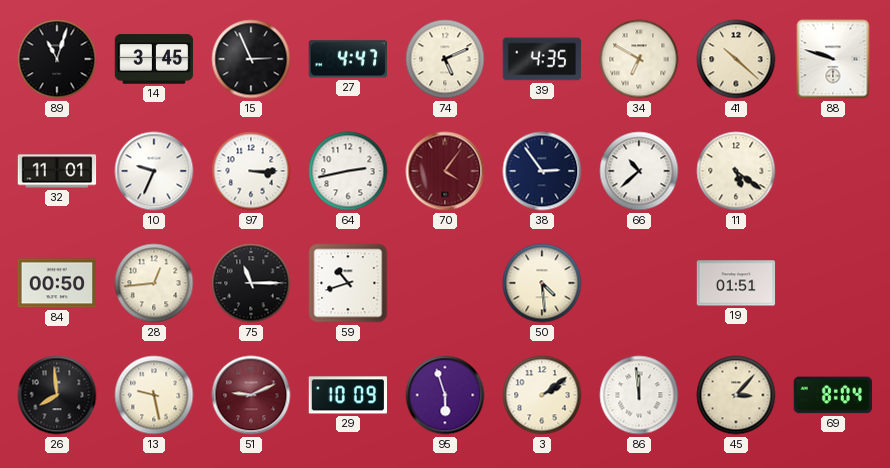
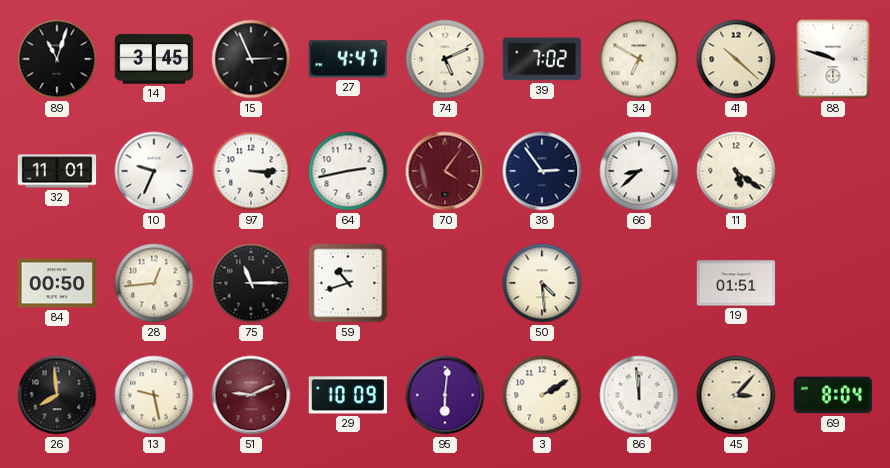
39: 4:35 -> 7:02
66: 10:38 -> 8:38
95: 5:57 -> 6:01
3: 2:09 -> 2:10
